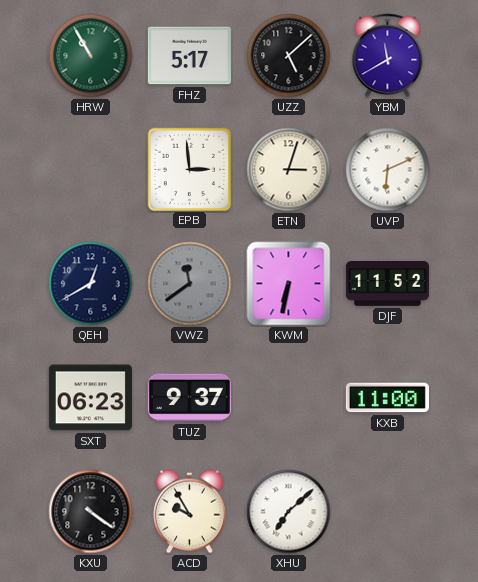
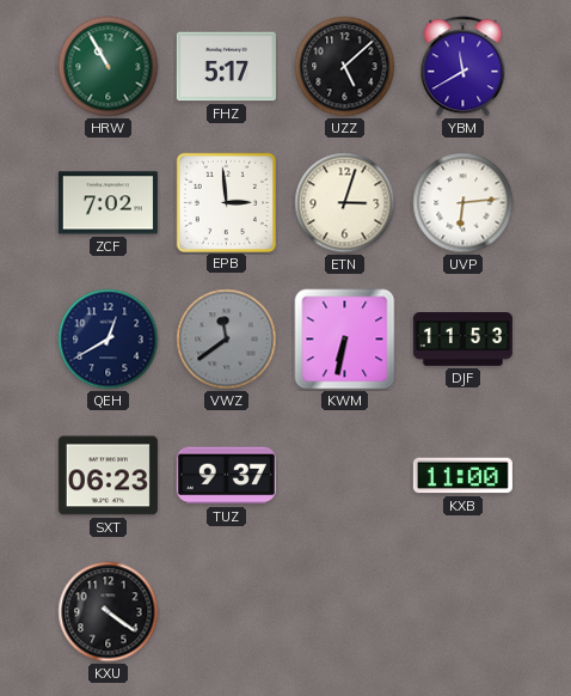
ZCF: none -> 7:02
UVP: 6:11 -> 6:14
DJF: 11:52 -> 11:53
ACD: 9:55 -> none
XHU: 7:08 -> none
